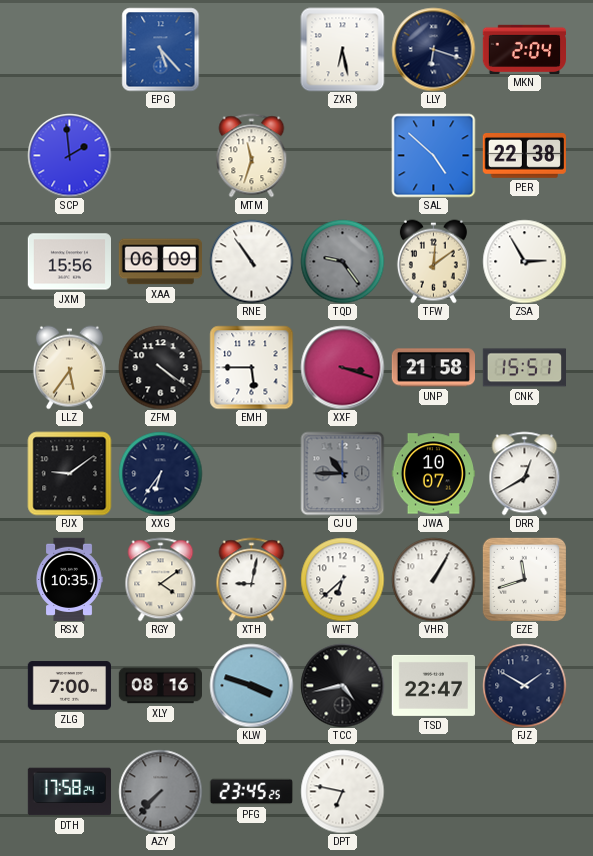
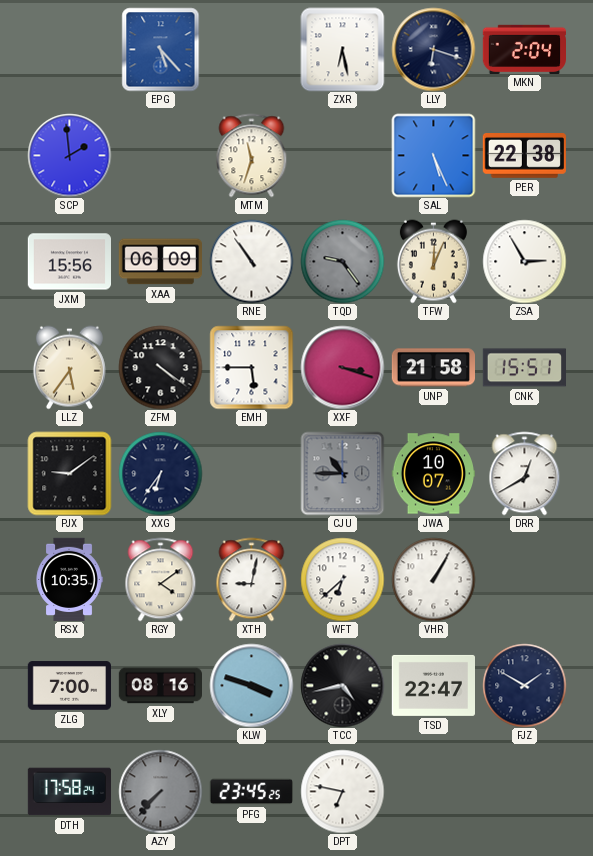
SAL: 4:52 -> 5:26
TFW: 12:09 -> 12:04
EZE: 11:42 -> none
